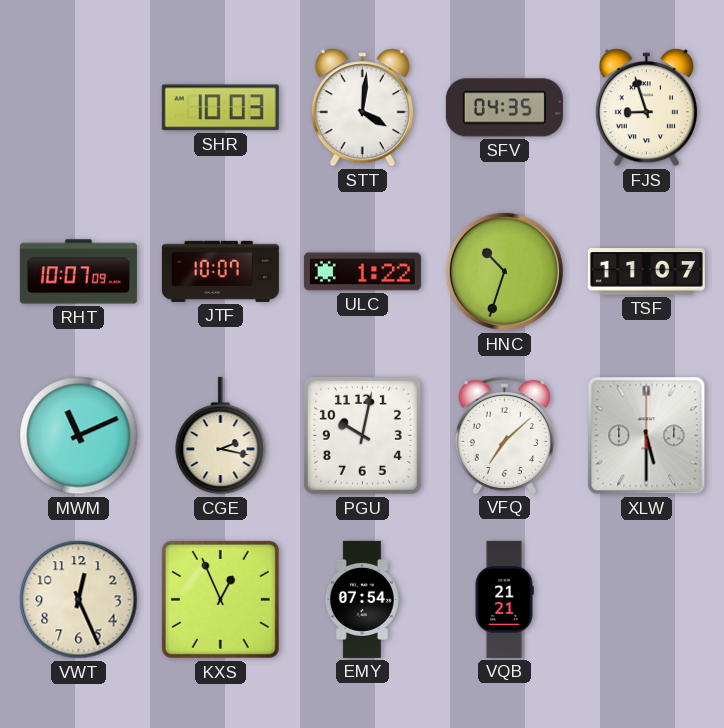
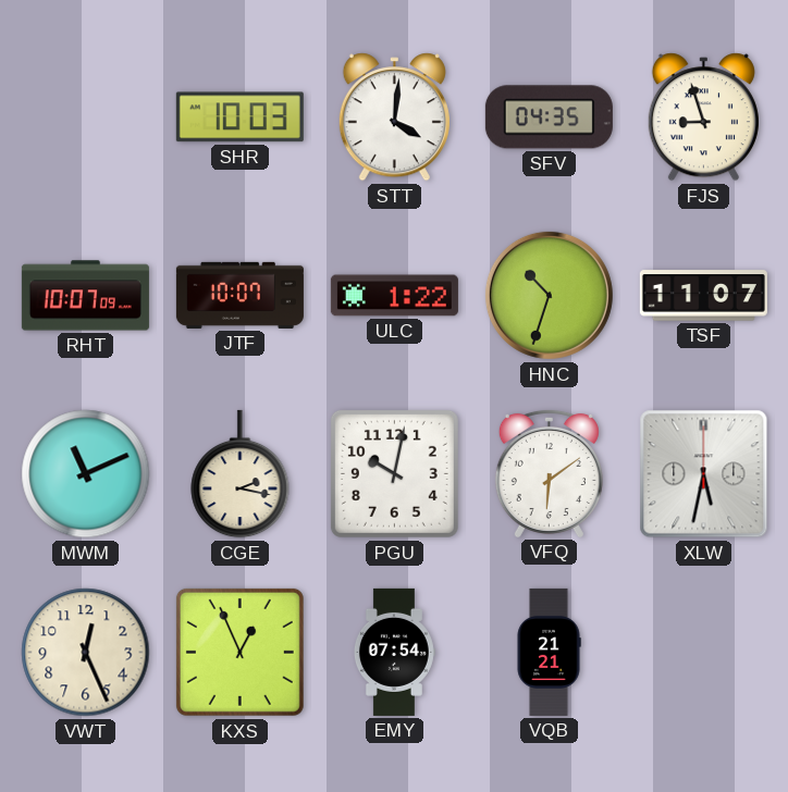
VFQ: 7:08 -> 6:09
XLW: 5:30 -> 5:32
